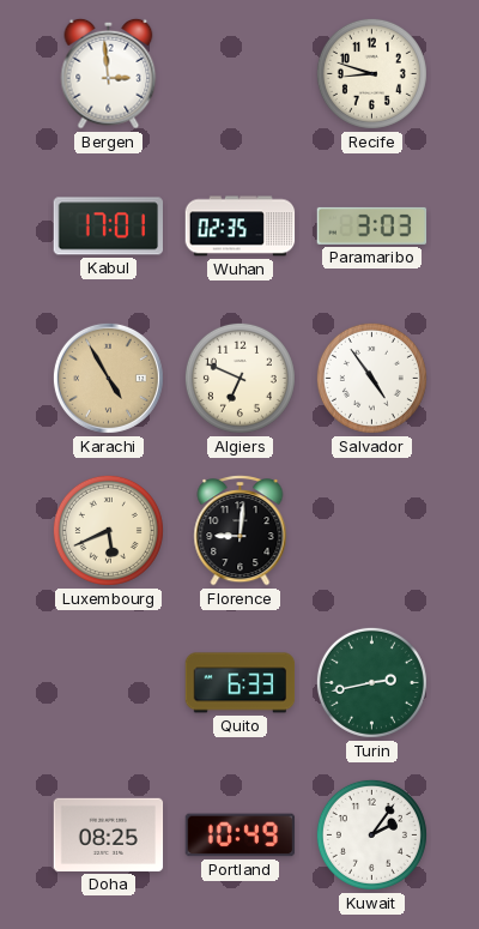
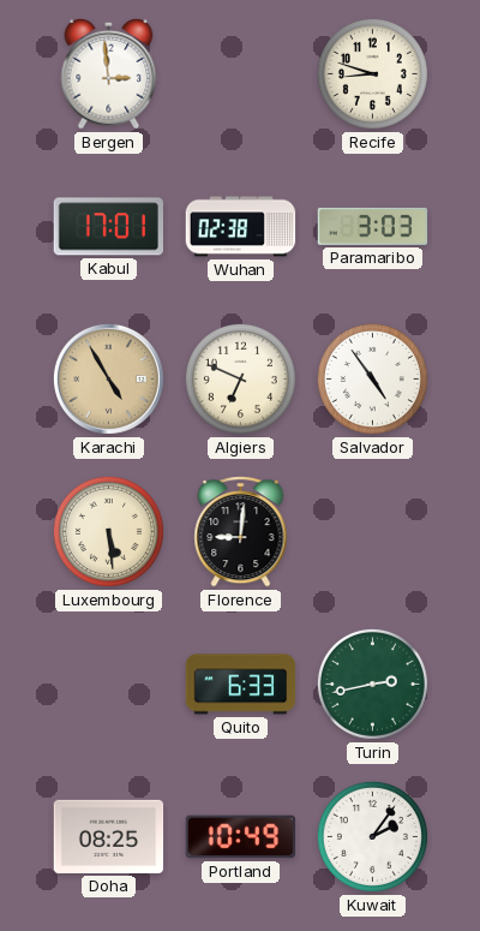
Wuhan: 02:35 -> 02:38
Luxembourg: 5:41 -> 5:29
